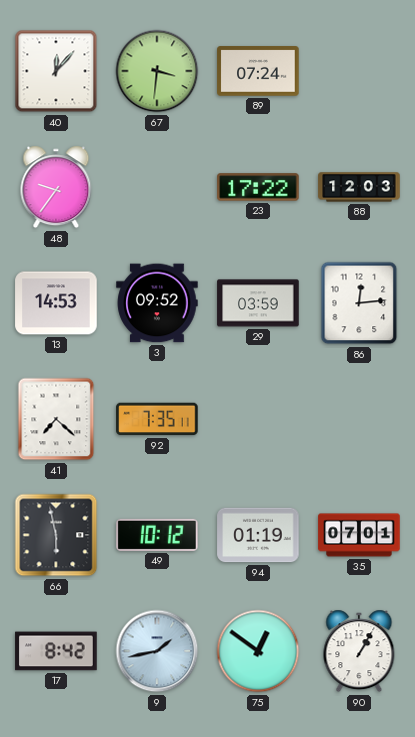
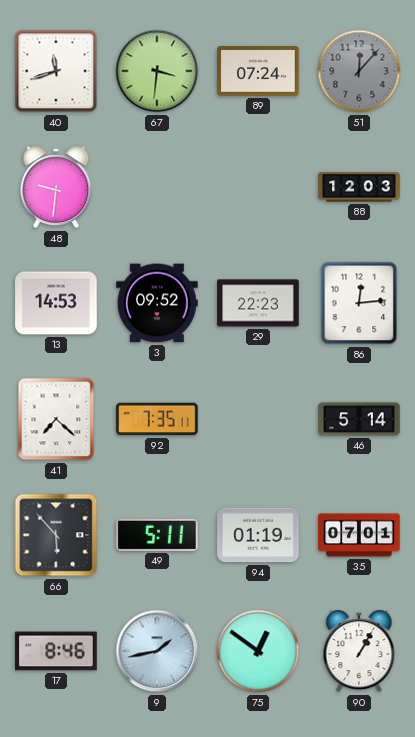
40: 12:07 -> 11:42
51: none -> 12:07
48: 9:36 -> 9:31
23: 17:22 -> none
29: 03:59 -> 22:23
46: none -> 5:14
66: 5:58 -> 5:53
49: 10:12 -> 5:11
17: 8:42 -> 8:46
